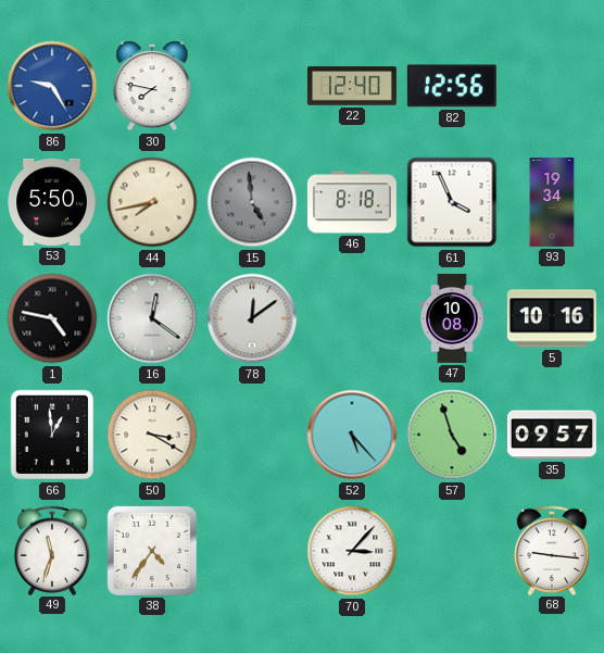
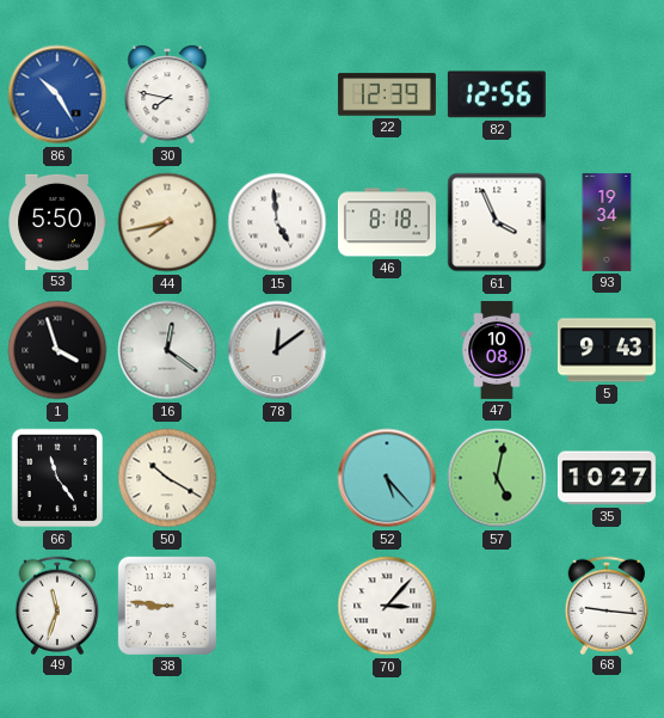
86: 9:25 -> 10:25
22: 12:40 -> 12:39
15 dial: grey -> white
1: 4:47 -> 3:57
5: 10:16 -> 9:43
66: 12:59 -> 11:24
50: 3:20 -> 10:20
57: 4:57 -> 5:02
35: 09:57 -> 10:27
38: 4:36 -> 8:46
